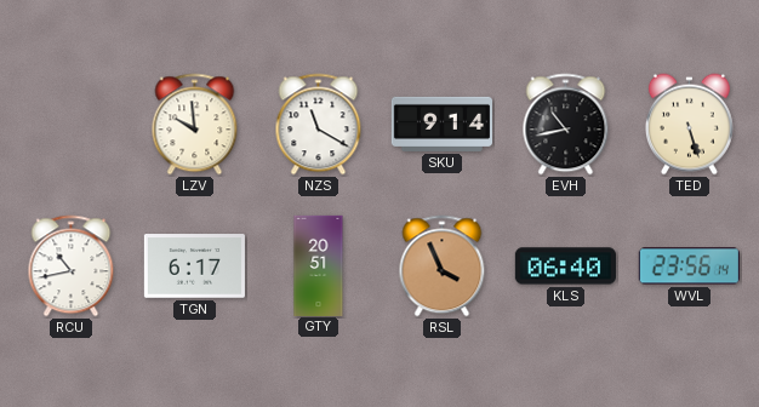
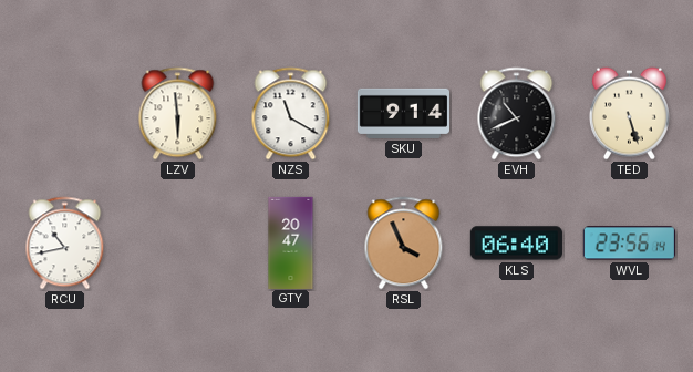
LZV: 9:59 -> 5:59
EVH: 10:43 -> 10:41
TGN: 6:17 -> none
GTY: 20:51 -> 20:47
